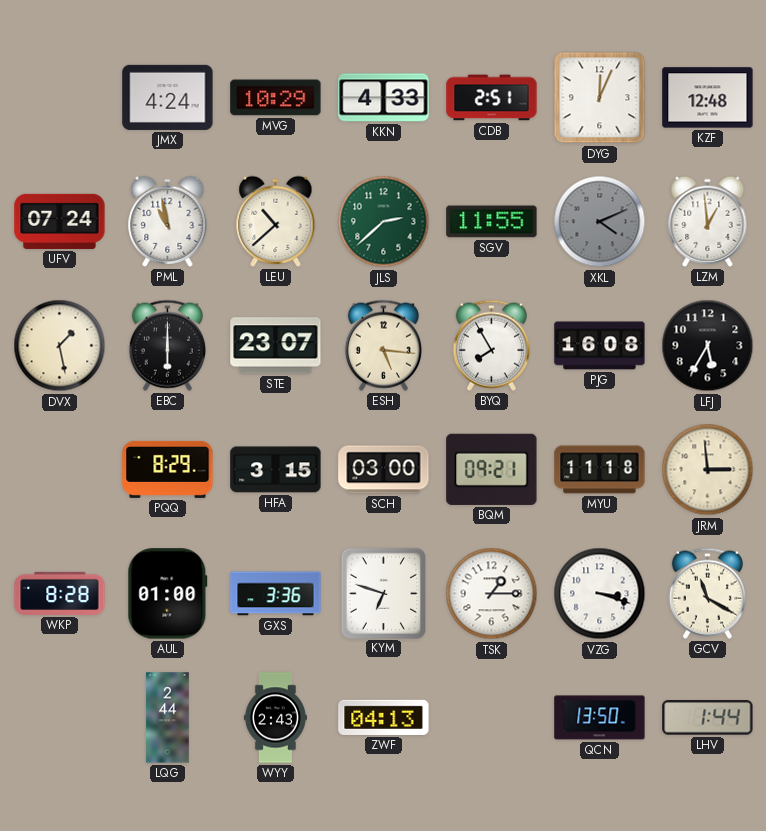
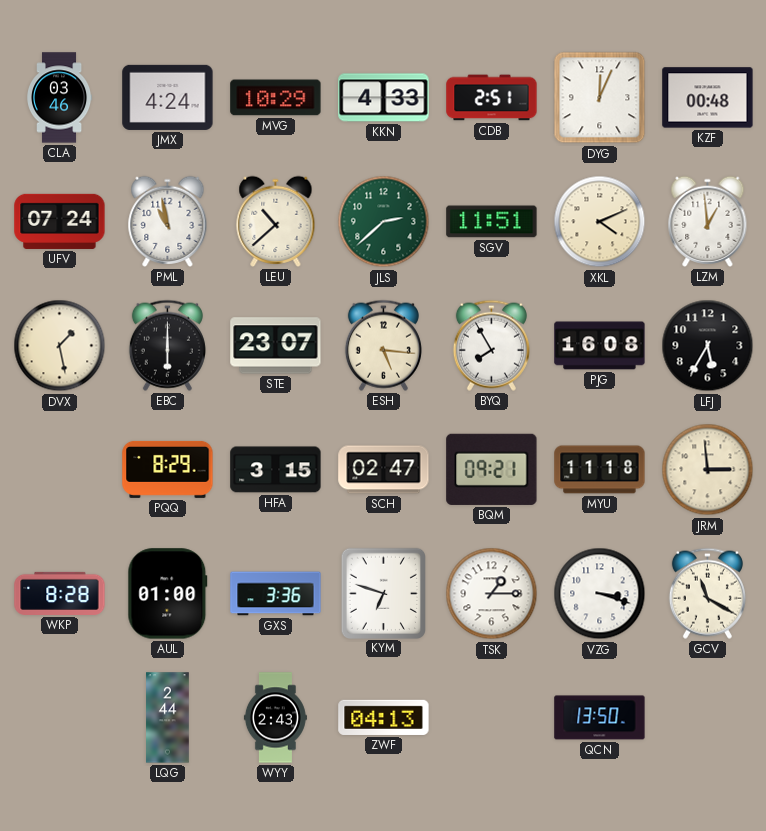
CLA: none -> 03:46
KZF: 12:48 -> 00:48
SGV: 11:55 -> 11:51
XKL dial: grey -> cream
SCH: 03:00 -> 02:47
LHV: 1:44 -> none
